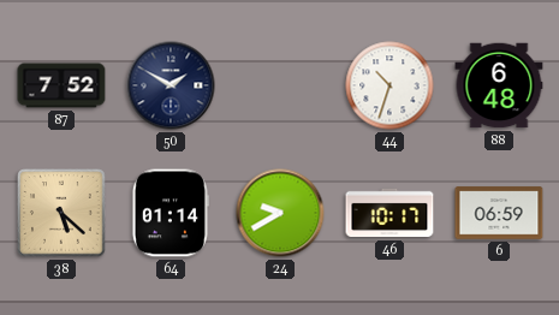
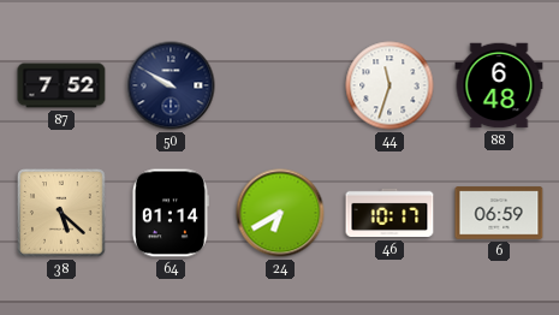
50: 1:50 -> 9:50
44: 10:33 -> 11:33
24: 9:40 -> 6:40
